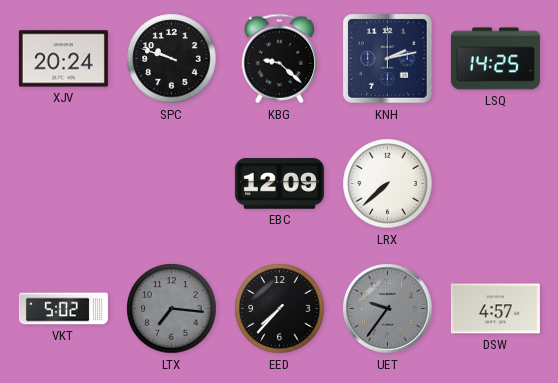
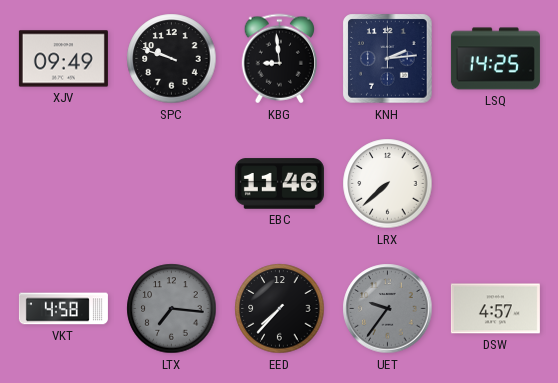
XJV: 20:24 -> 09:49
KBG: 9:22 -> 8:59
KNH: 2:13 -> 2:14
EBC: 12:09 -> 11:46
VKT: 5:02 -> 4:58
